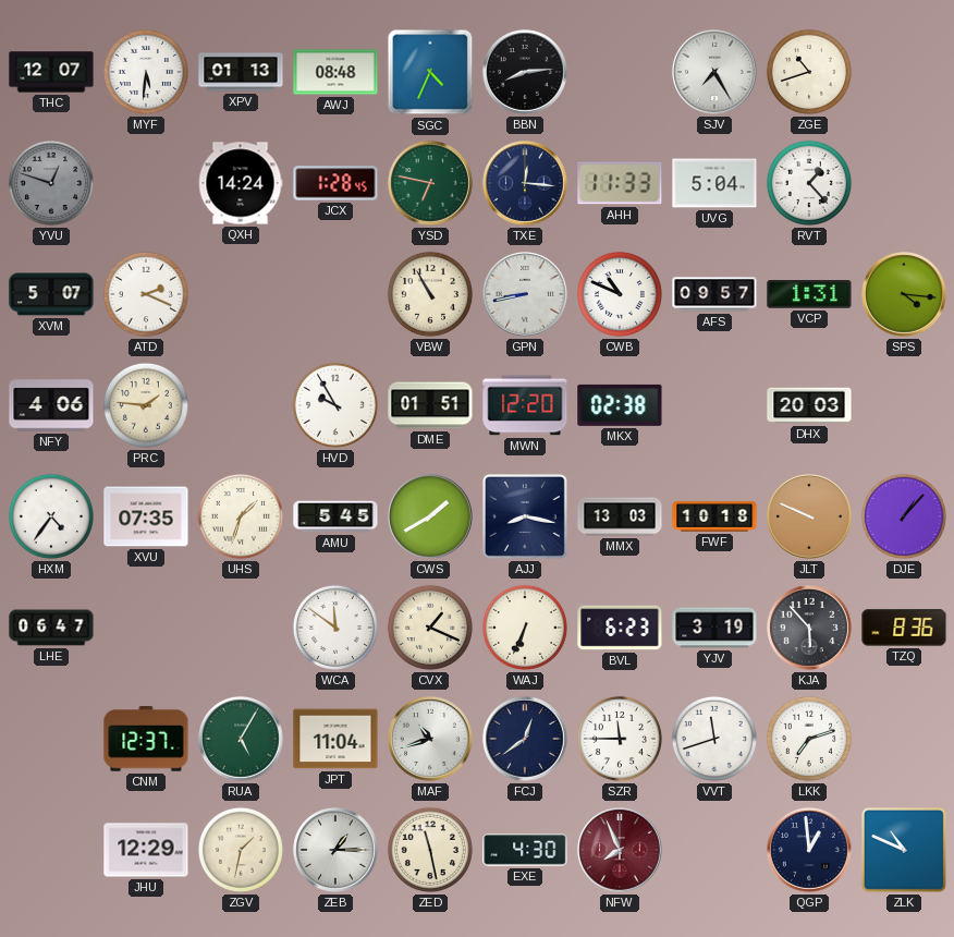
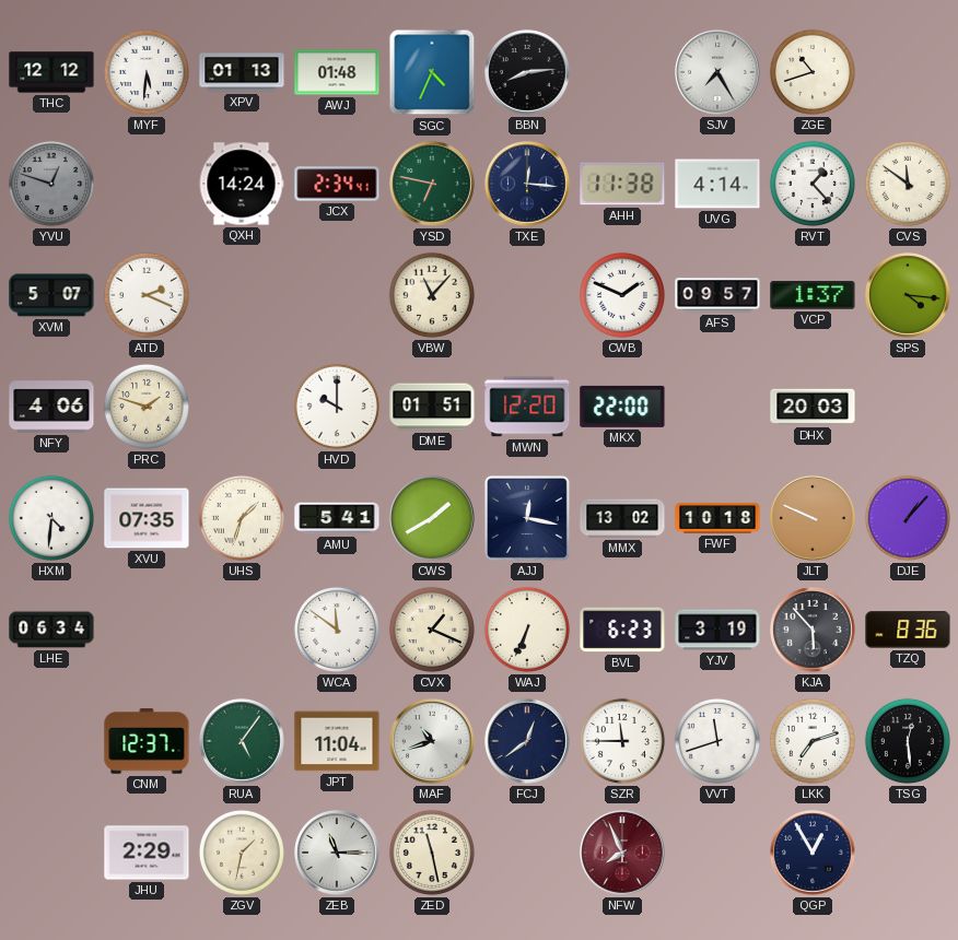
THC: 12:07 -> 12:12
AWJ: 08:48 -> 01:48
JCX: 1:28 -> 2:34
AHH: 11:33 -> 11:38
UVG: 5:04 -> 4:14
CVS: none -> 11:51
VBW: 10:55 -> 11:07
GPN: 8:43 -> none
CWB: 10:49 -> 1:49
VCP: 1:31 -> 1:37
PRC: 1:46 -> 1:48
HVD: 9:55 -> 10:00
MKX: 02:38 -> 22:00
HXM: 4:36 -> 4:31
AMU: 5:45 -> 5:41
AJJ: 8:17 -> 12:17
MMX: 13:03 -> 13:02
LHE: 06:47 -> 06:34
RUA: 5:05 -> 5:06
TSG: none -> 12:29
JHU: 12:29 -> 2:29
ZEB: 1:15 -> 11:15
EXE: 4:30 -> none
QGP: 12:59 -> 12:55
ZLK: 10:49 -> none
